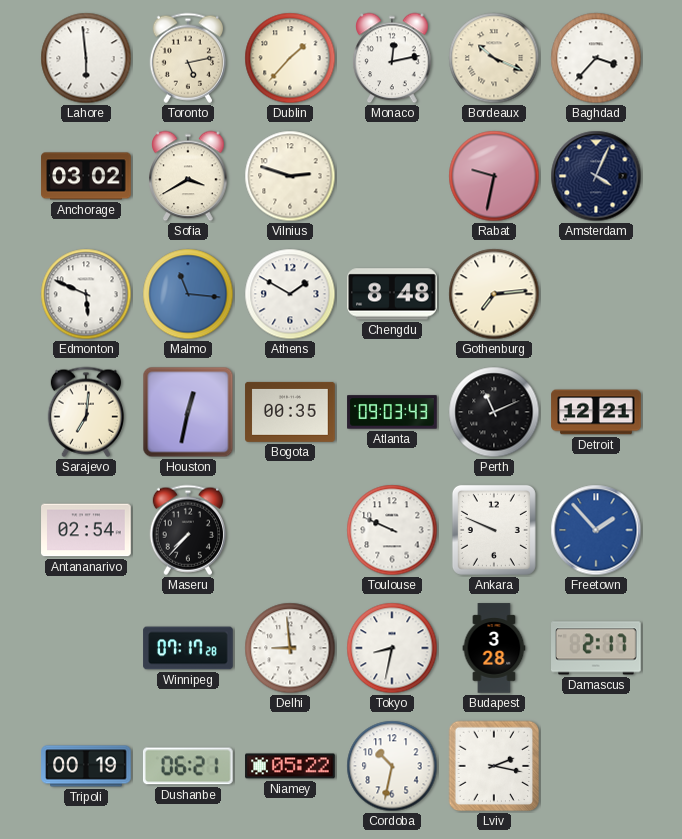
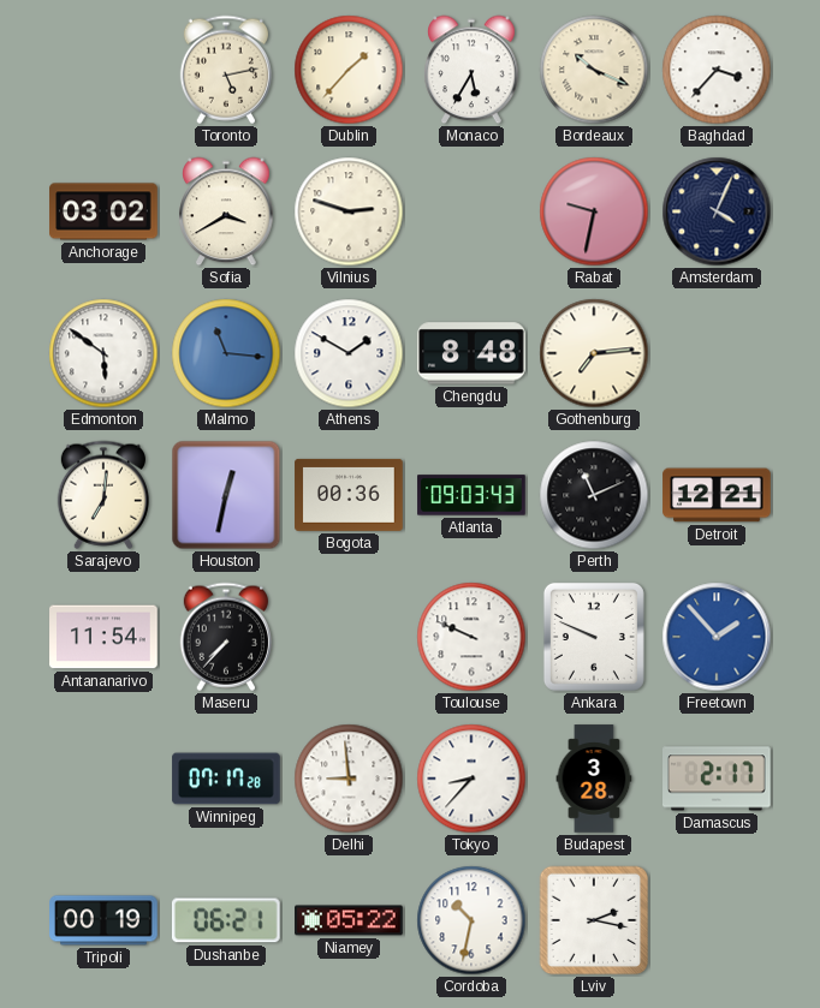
Lahore: 5:59 -> none
Monaco: 12:13 -> 5:35
Edmonton: 5:49 -> 5:51
Bogota: 00:35 -> 00:36
Antananarivo: 02:54 -> 11:54
Tokyo: 8:32 -> 8:37
